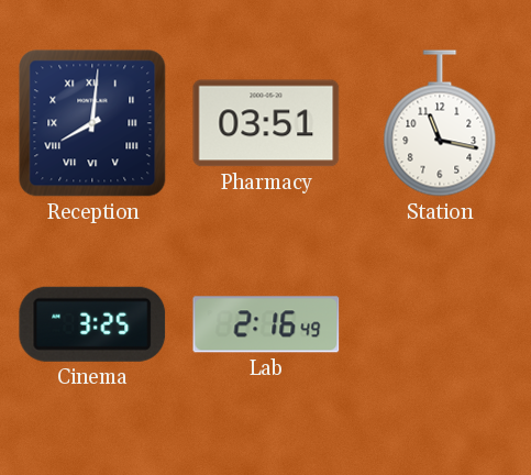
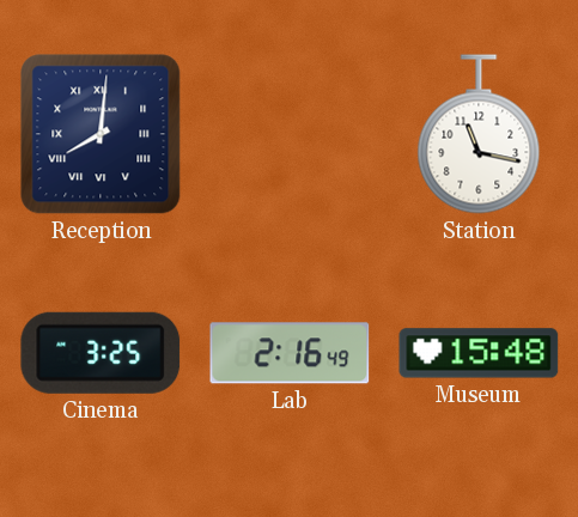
Pharmacy: 03:51 -> none
Museum: none -> 15:48
